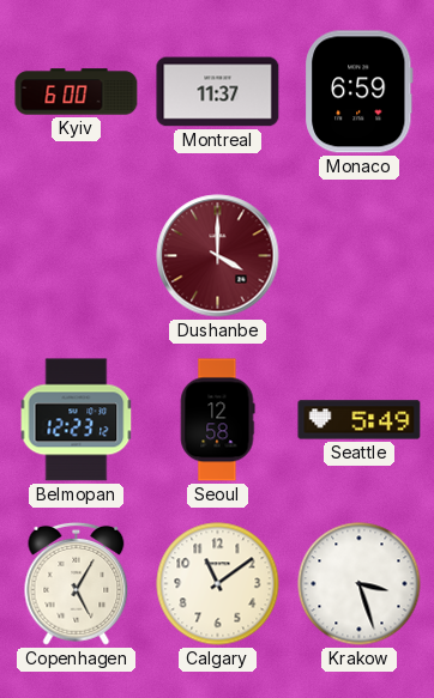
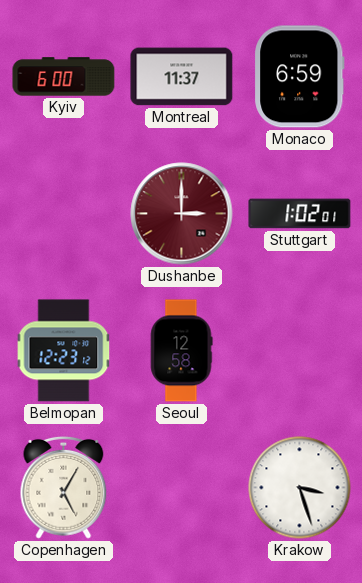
Dushanbe: 4:00 -> 3:00
Stuttgart: none -> 1:02
Seattle: 5:49 -> none
Calgary: 11:09 -> none
